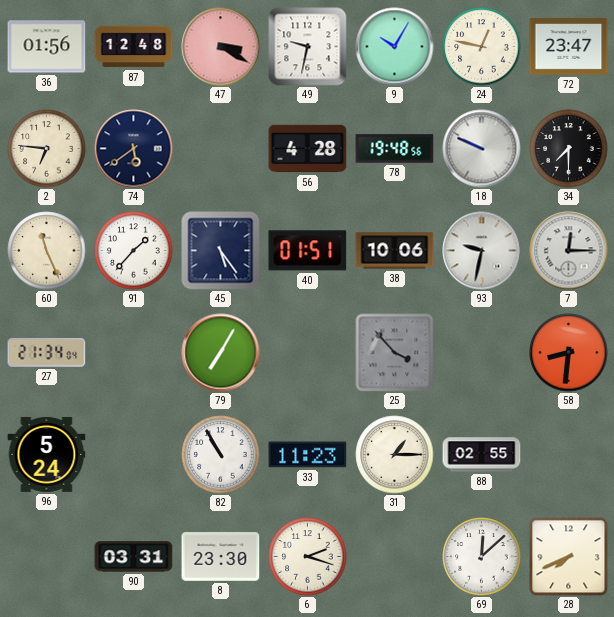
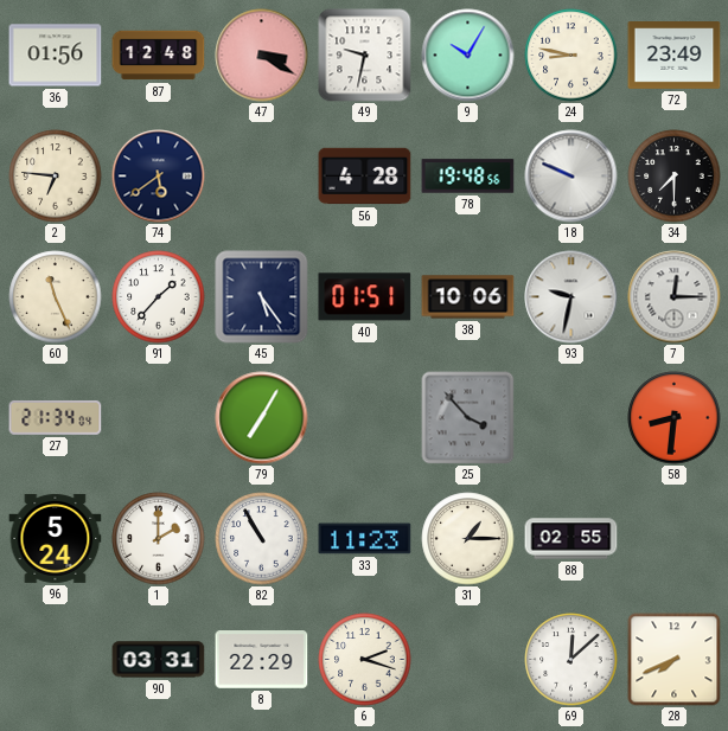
24: 12:47 -> 8:47
72: 23:47 -> 23:49
1: none -> 2:00
8: 23:30 -> 22:29
